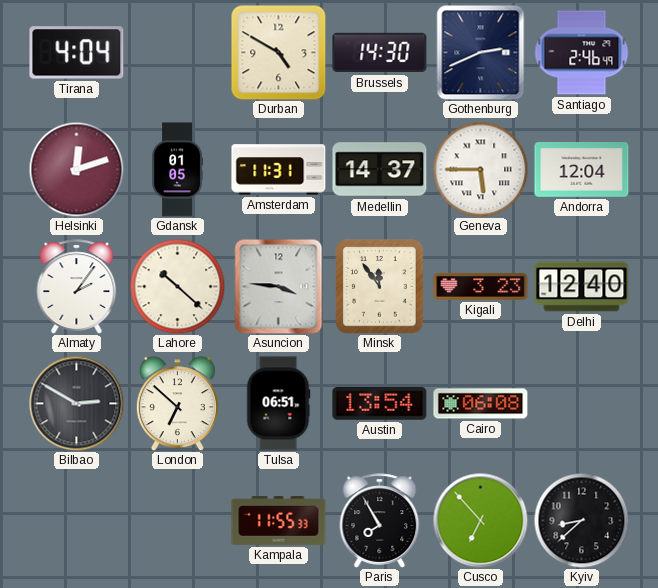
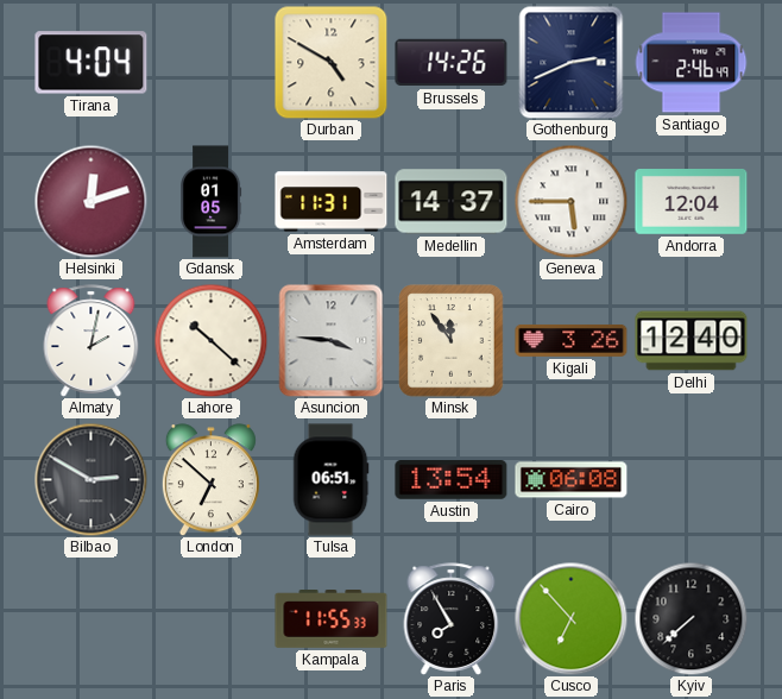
Brussels: 14:30 -> 14:26
Almaty: 2:06 -> 2:02
Kigali: 3:23 -> 3:26
Kyiv: 8:38 -> 7:38
